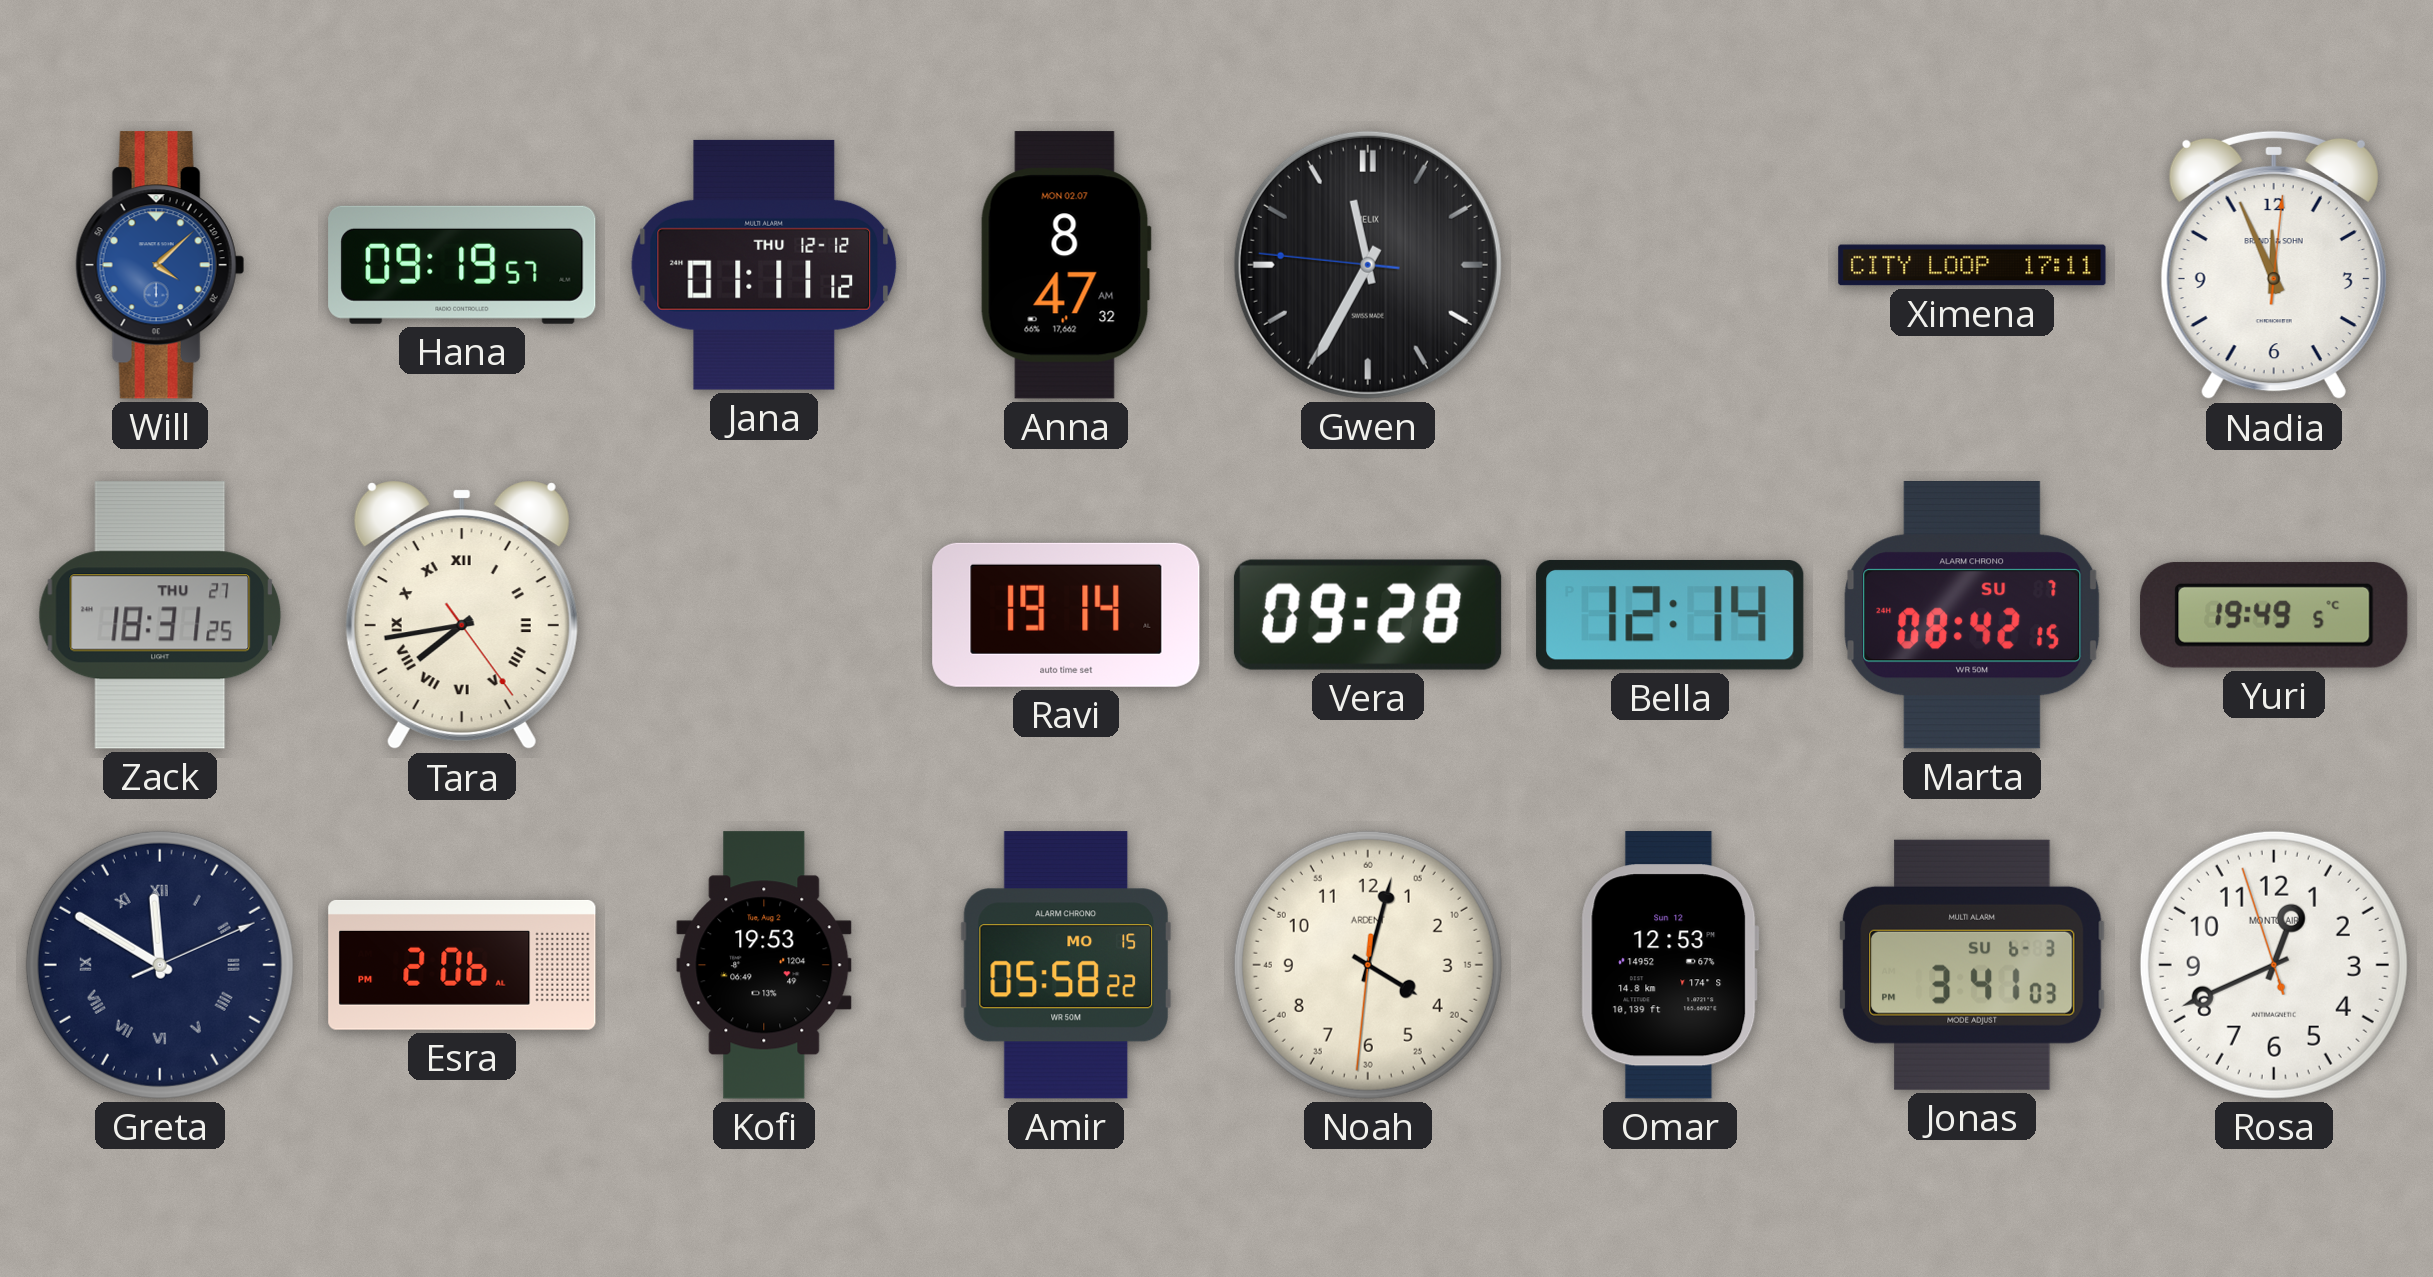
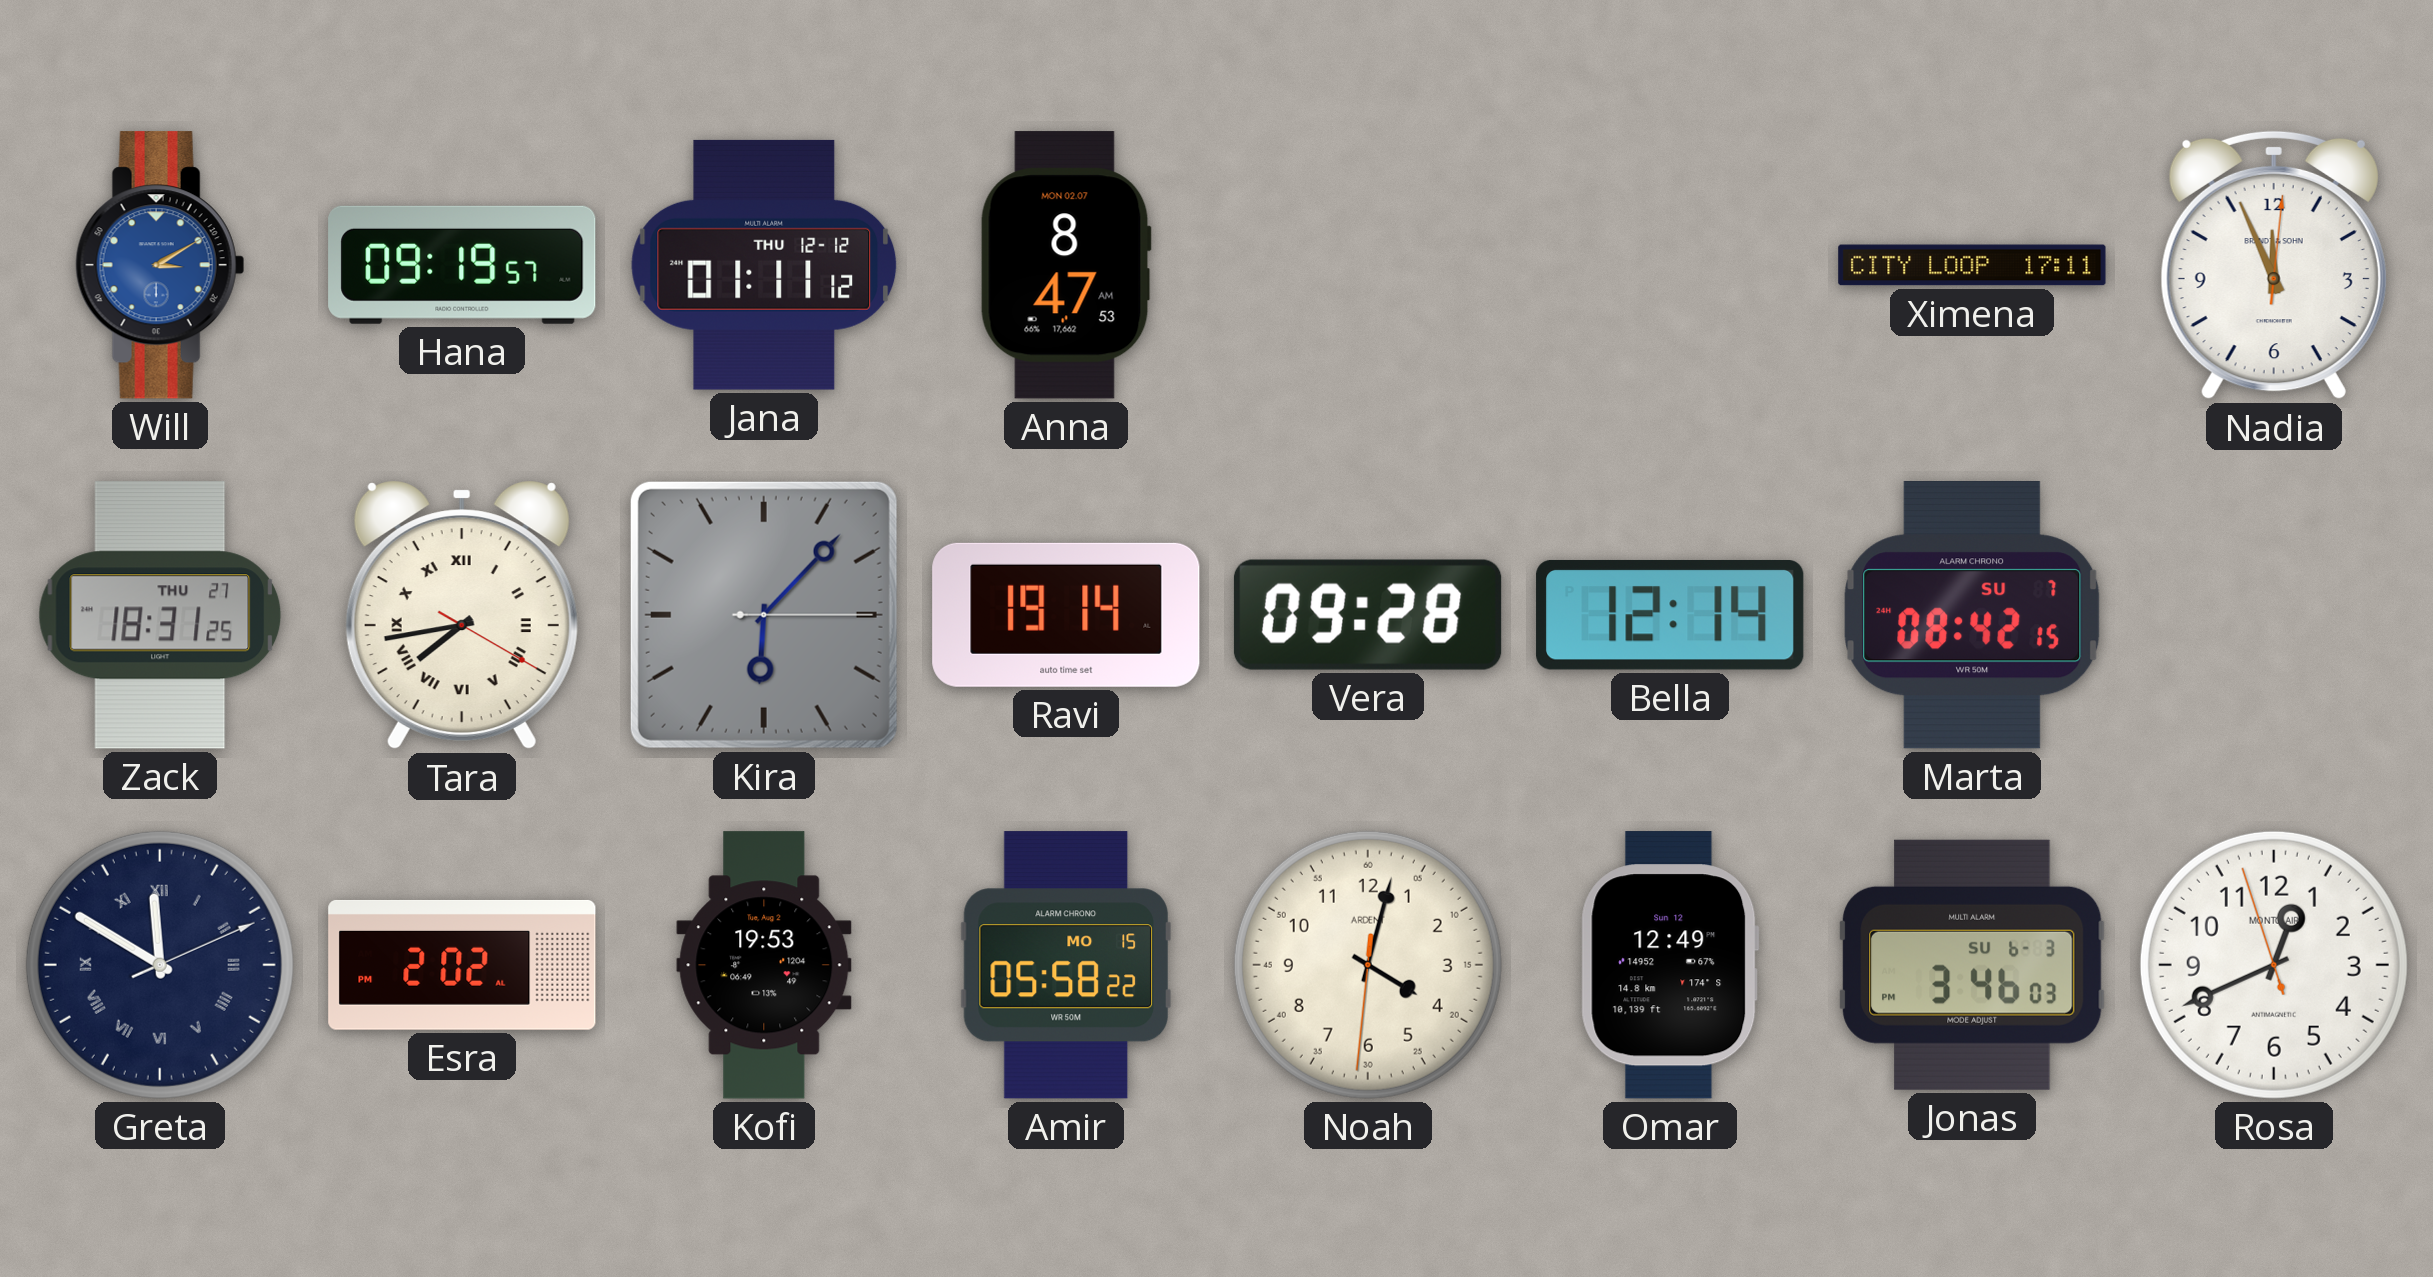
Will: 4:08 -> 3:10
Anna: 8:47:32 AM -> 8:47:53 AM
Gwen: 11:34 -> none
Tara: 7:43:24 -> 7:43:20
Kira: none -> 6:07
Yuri: 19:49 -> none
Esra: 2:06 -> 2:02
Omar: 12:53 -> 12:49
Jonas: 3:41 -> 3:46
